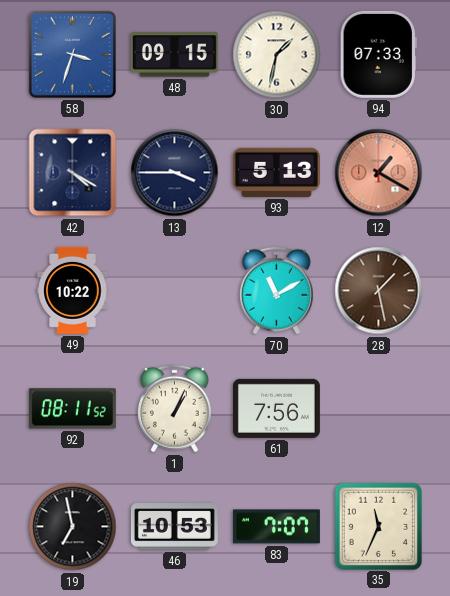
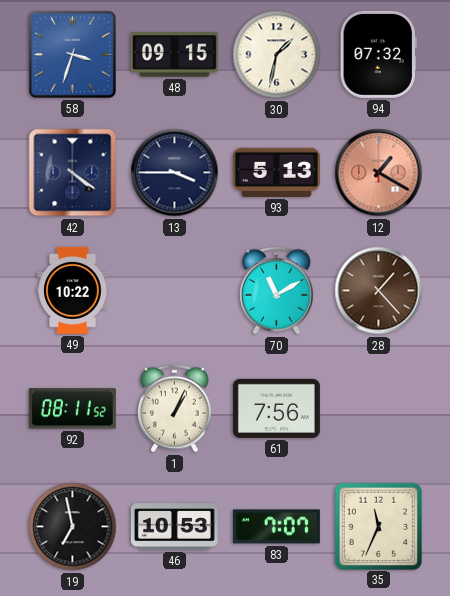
94: 07:33 -> 07:32
42: 4:20 -> 4:21
28: 1:28 -> 1:23
